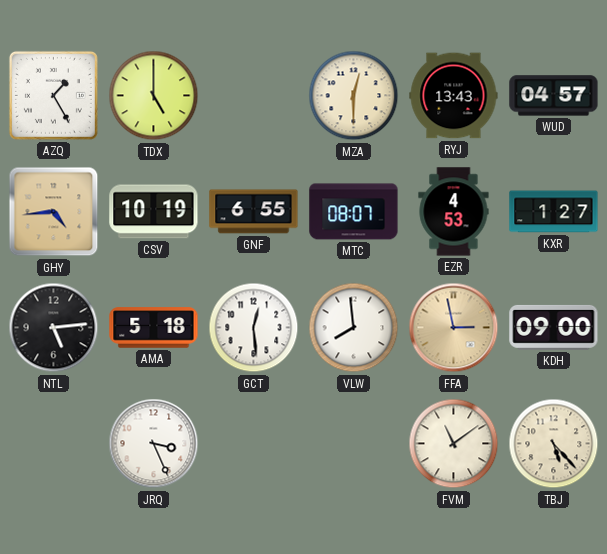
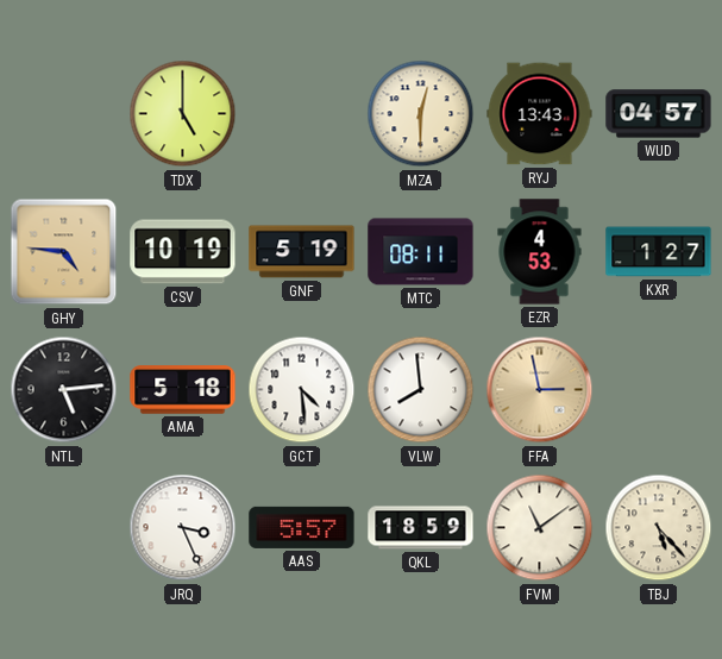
AZQ: 1:25 -> none
GHY: 4:44 -> 4:46
GNF: 6:55 -> 5:19
MTC: 08:07 -> 08:11
GCT: 12:29 -> 4:29
KDH: 09:00 -> none
AAS: none -> 5:57
QKL: none -> 18:59
